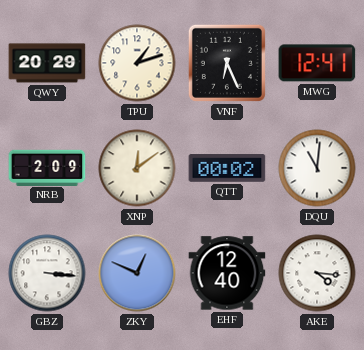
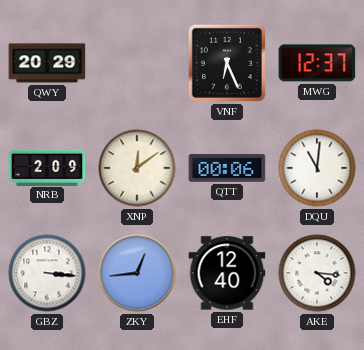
TPU: 1:12 -> none
MWG: 12:41 -> 12:37
QTT: 00:02 -> 00:06
ZKY: 12:49 -> 12:44
